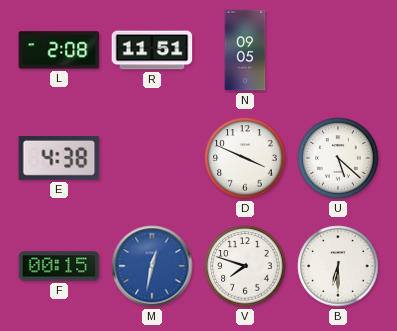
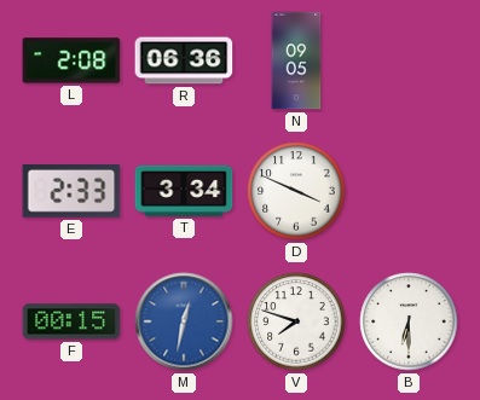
R: 11:51 -> 06:36
E: 4:38 -> 2:33
T: none -> 3:34
U: 5:22 -> none
